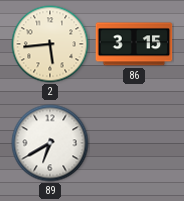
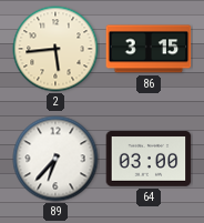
89: 6:40 -> 6:37
64: none -> 03:00
